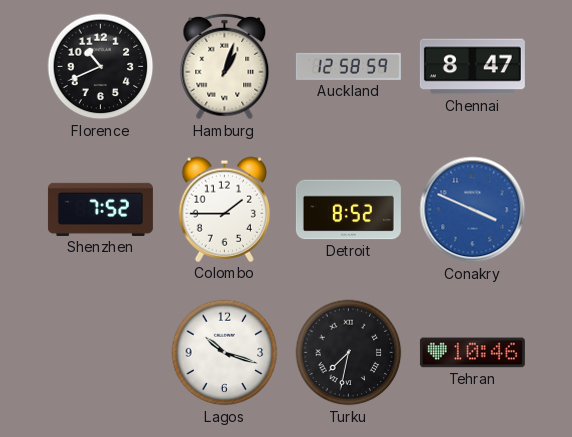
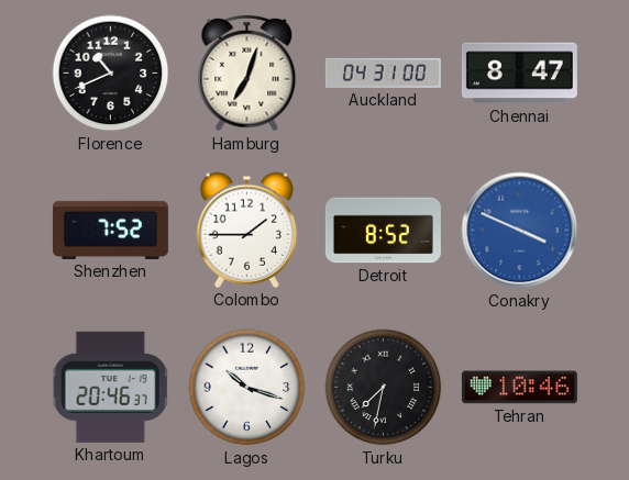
Hamburg: 1:03 -> 7:03
Auckland: 12:58 -> 04:31
Khartoum: none -> 20:46
